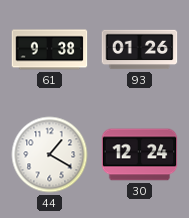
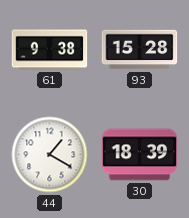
93: 01:26 -> 15:28
30: 12:24 -> 18:39
